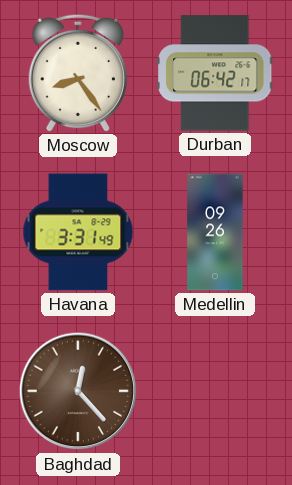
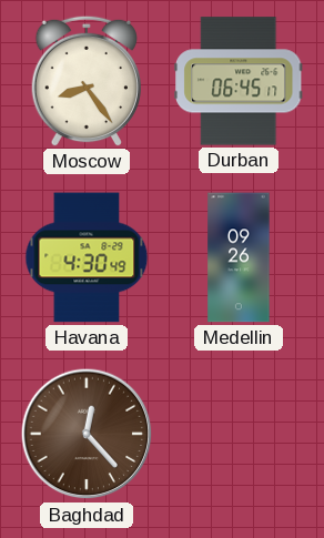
Durban: 06:42 -> 06:45
Havana: 3:31 -> 4:30
